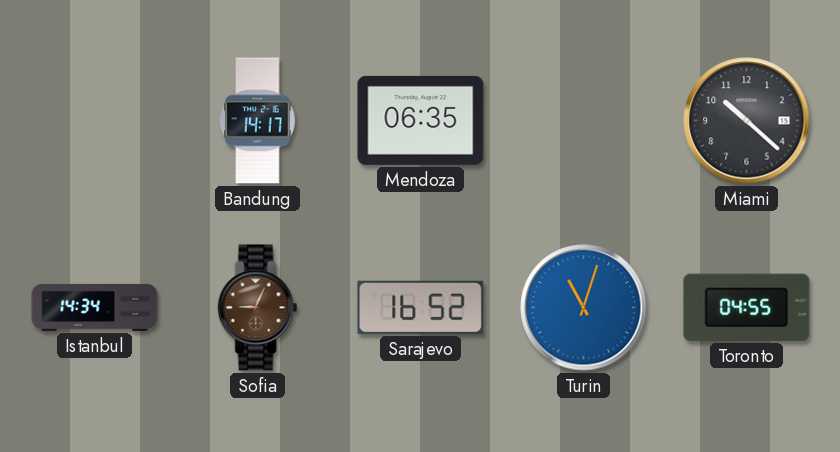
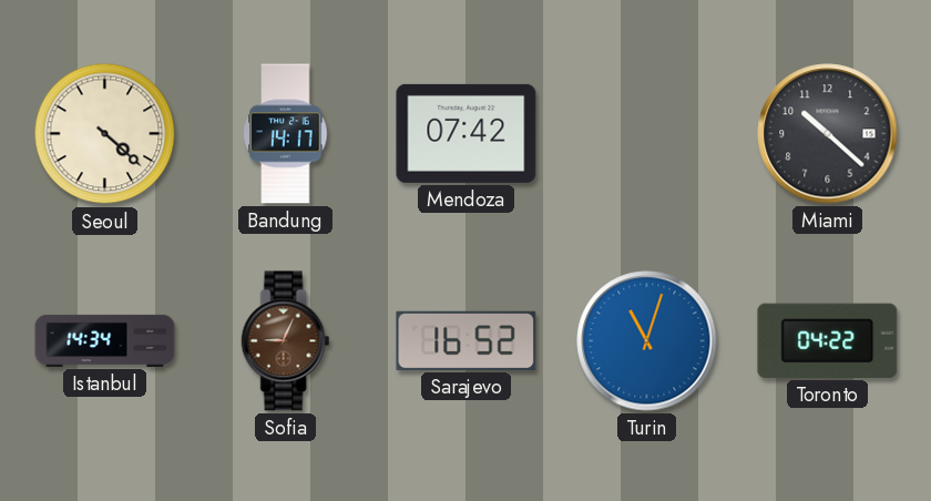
Seoul: none -> 4:22
Mendoza: 06:35 -> 07:42
Toronto: 04:55 -> 04:22
